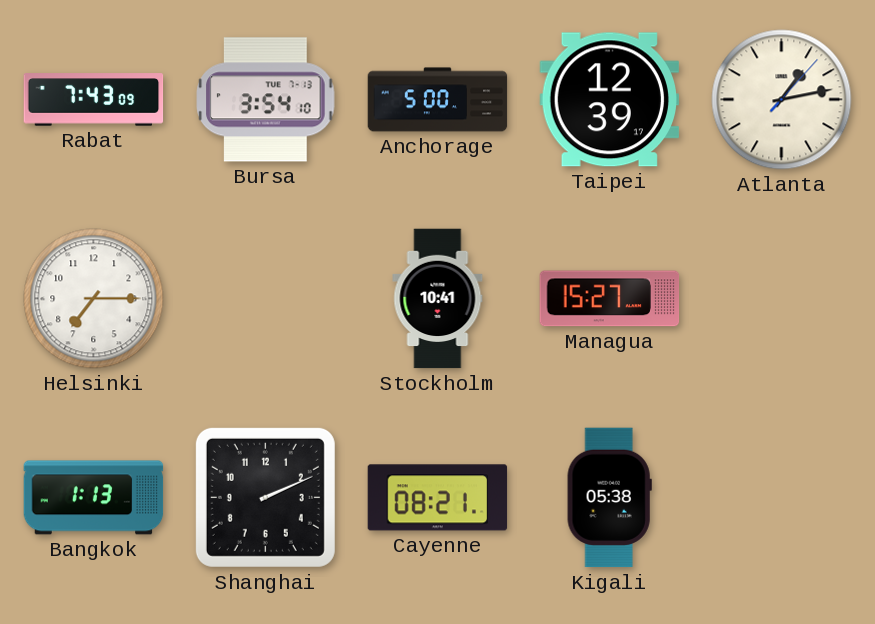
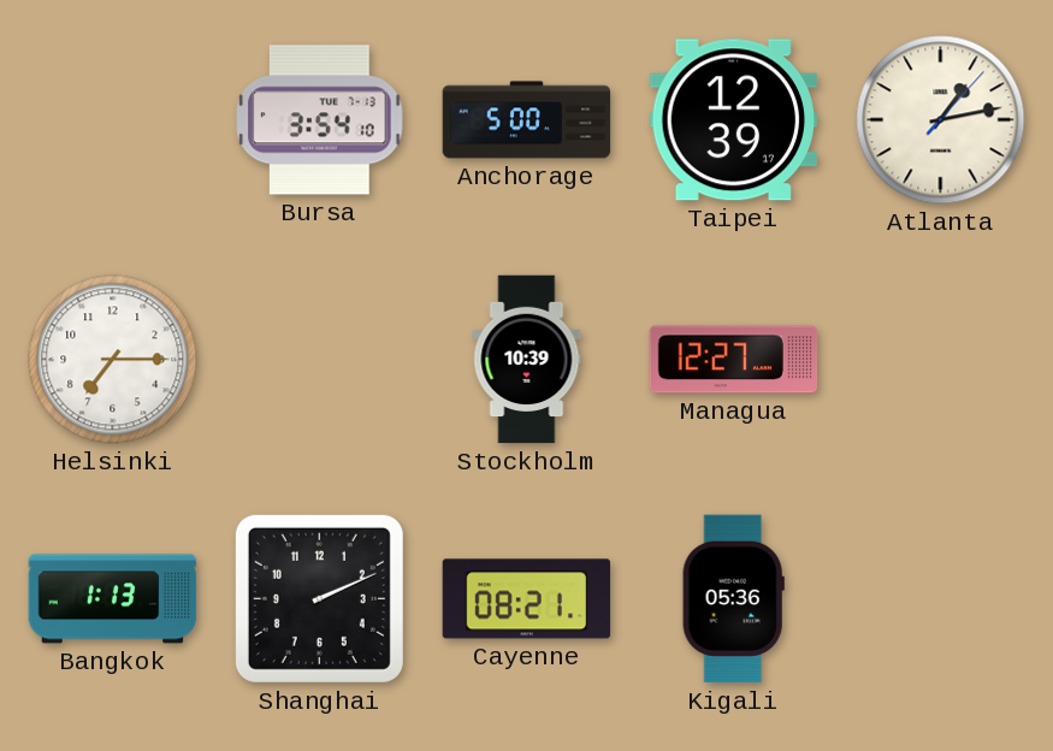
Rabat: 7:43 -> none
Stockholm: 10:41 -> 10:39
Managua: 15:27 -> 12:27
Kigali: 05:38 -> 05:36
